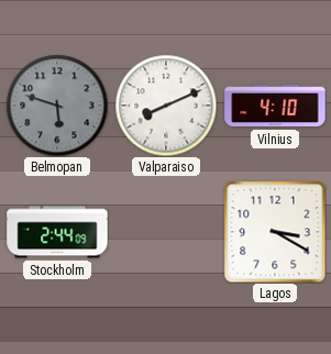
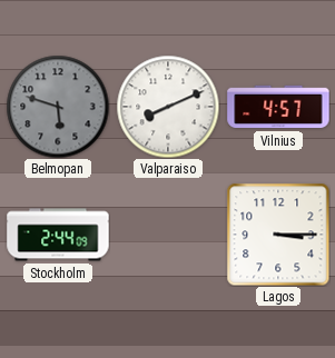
Vilnius: 4:10 -> 4:57
Lagos: 3:20 -> 3:15
